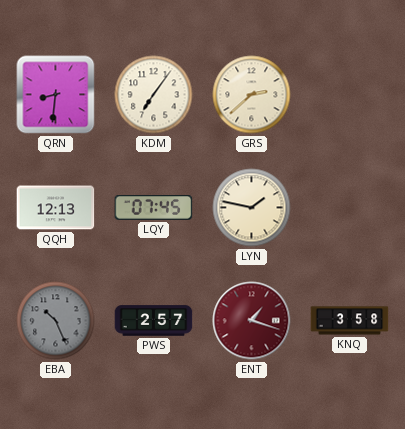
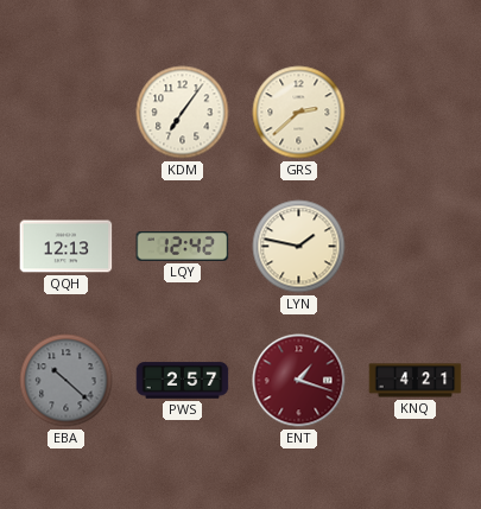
QRN: 8:31 -> none
LQY: 07:45 -> 12:42
EBA: 10:26 -> 10:22
KNQ: 3:58 -> 4:21
